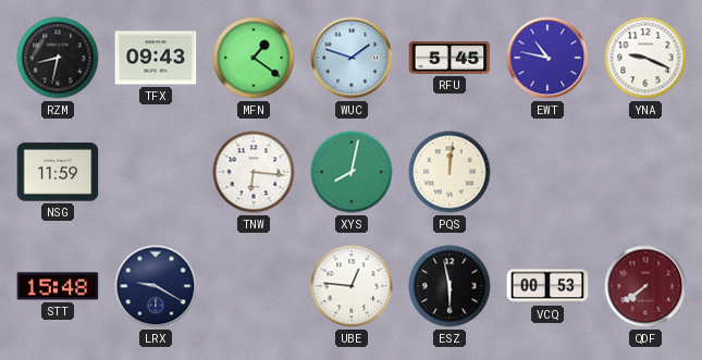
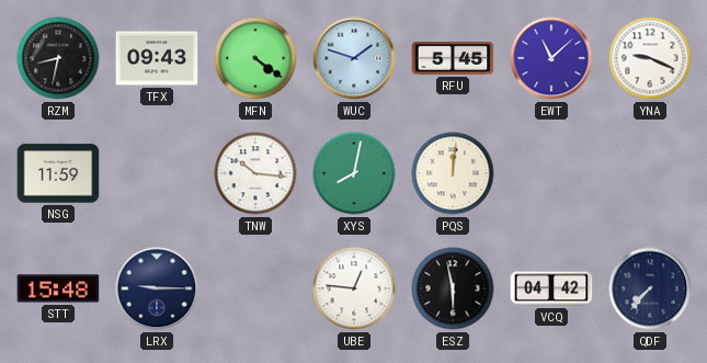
MFN: 1:21 -> 4:21
EWT: 10:47 -> 11:08
TNW: 6:16 -> 10:16
LRX: 9:20 -> 9:15
VCQ: 00:53 -> 04:42
QDF: 7:39 -> 7:37
QDF dial: burgundy -> navy
